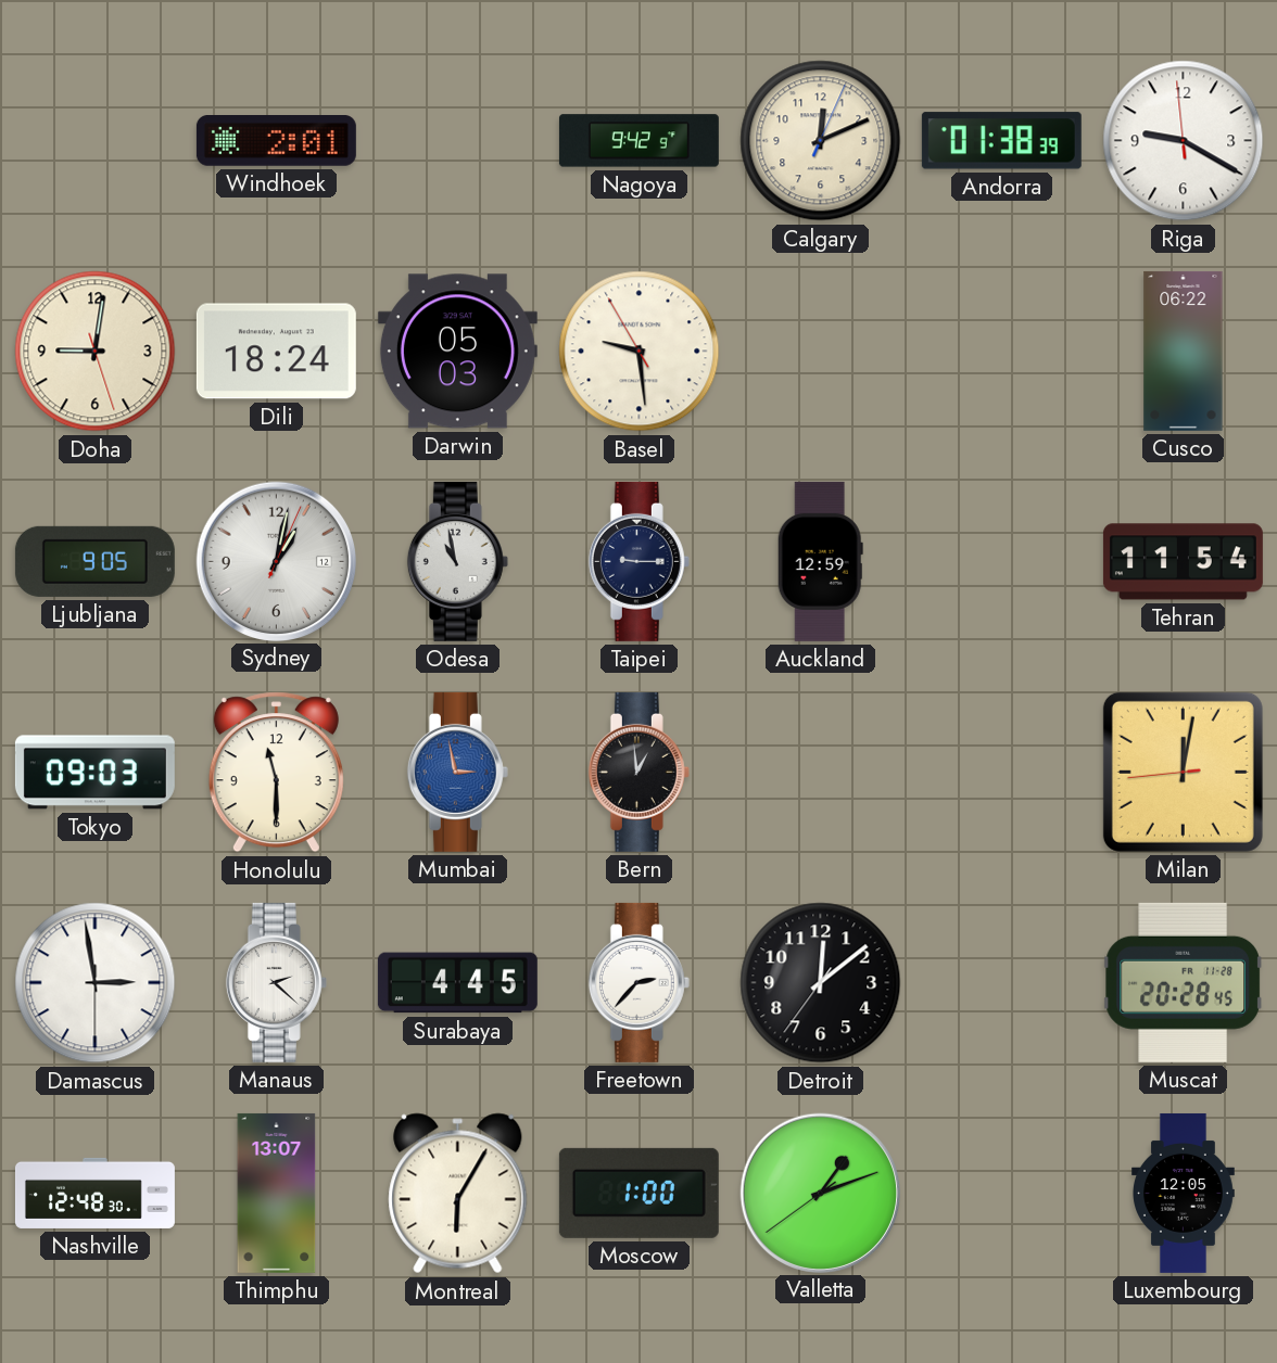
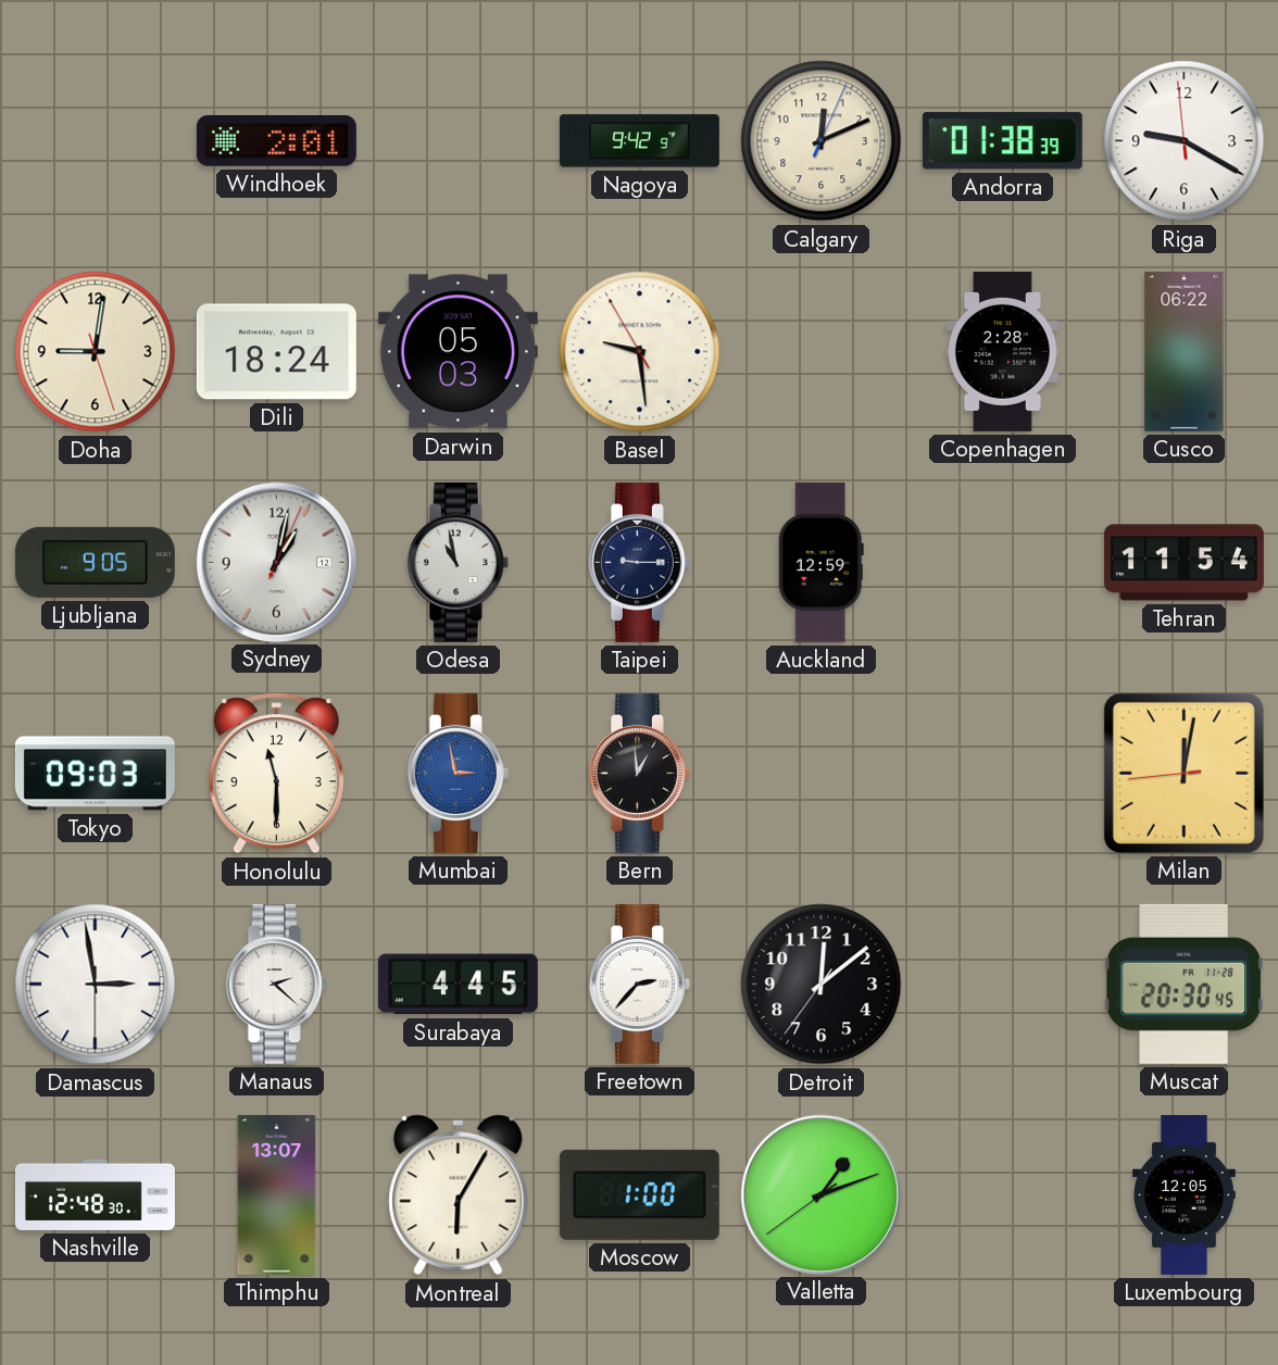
Copenhagen: none -> 2:28
Muscat: 20:28 -> 20:30
